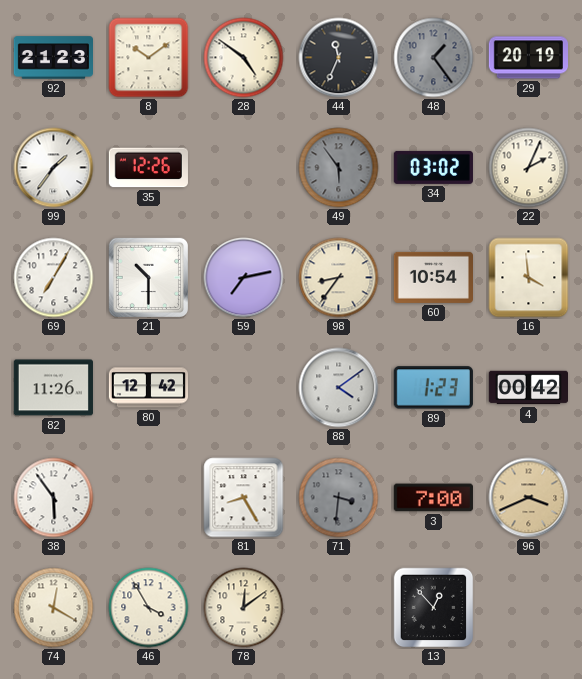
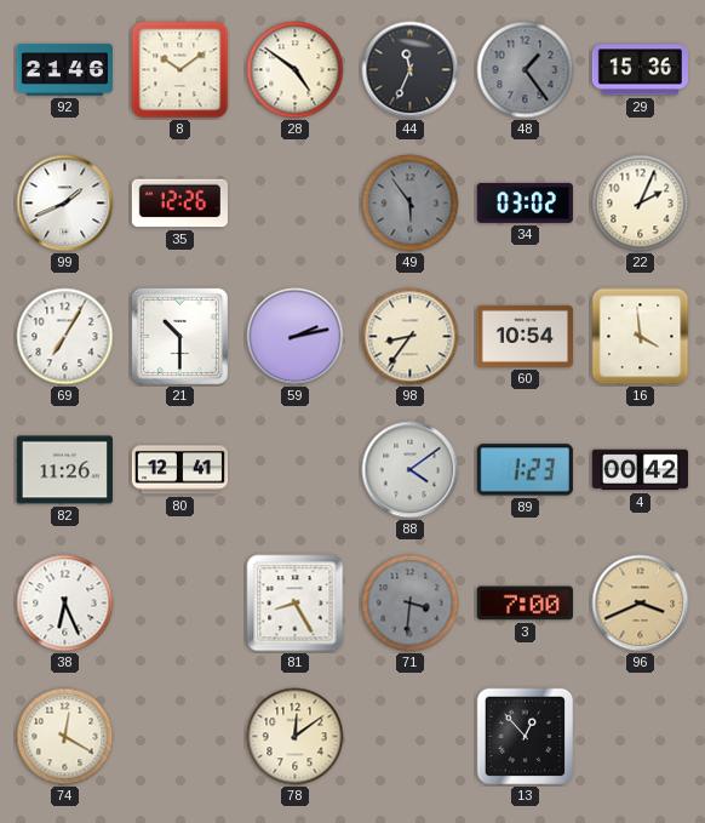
92: 21:23 -> 21:46
29: 20:19 -> 15:36
99: 1:36 -> 1:41
59: 7:13 -> 2:13
80: 12:42 -> 12:41
38: 5:54 -> 6:26
46: 3:55 -> none
